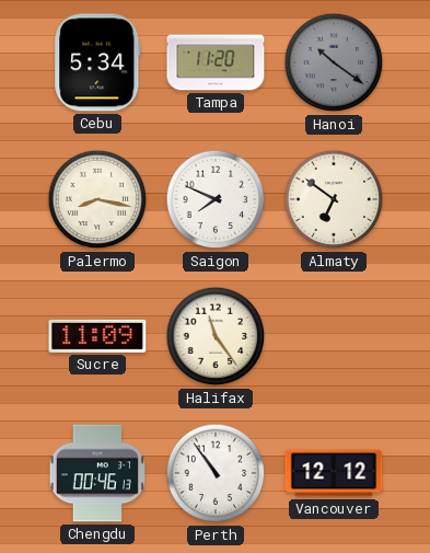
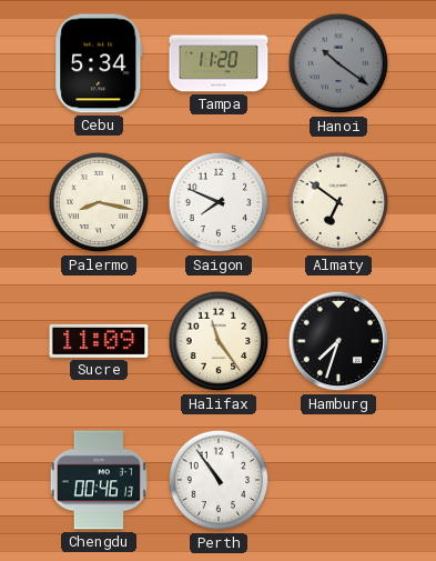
Hamburg: none -> 7:33
Vancouver: 12:12 -> none
